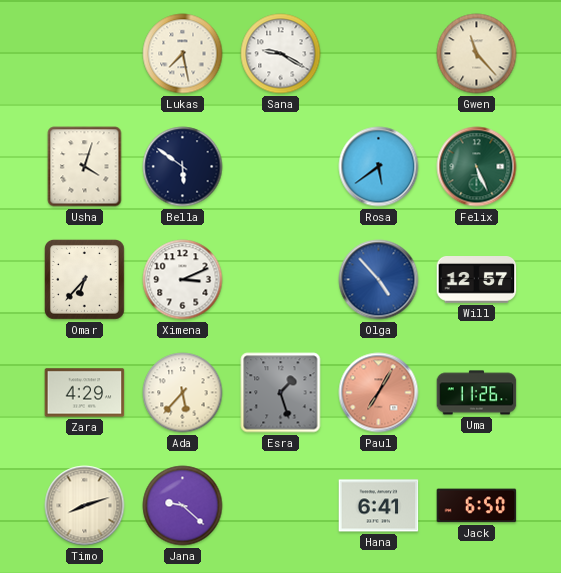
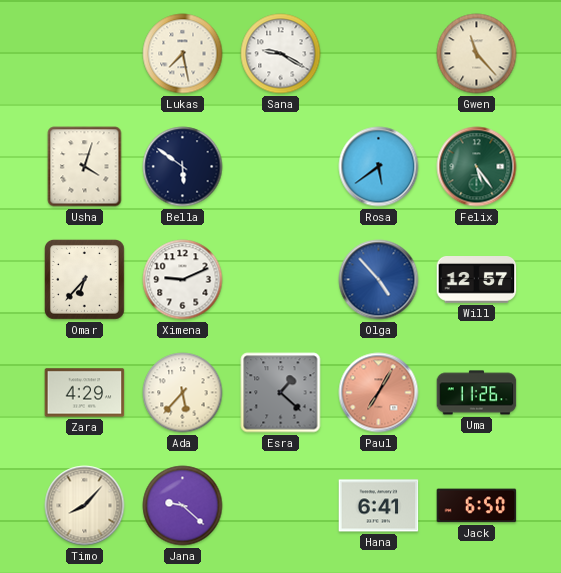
Felix: 5:26 -> 5:24
Ximena: 3:11 -> 9:11
Esra: 1:27 -> 1:22
Timo: 8:12 -> 8:07
